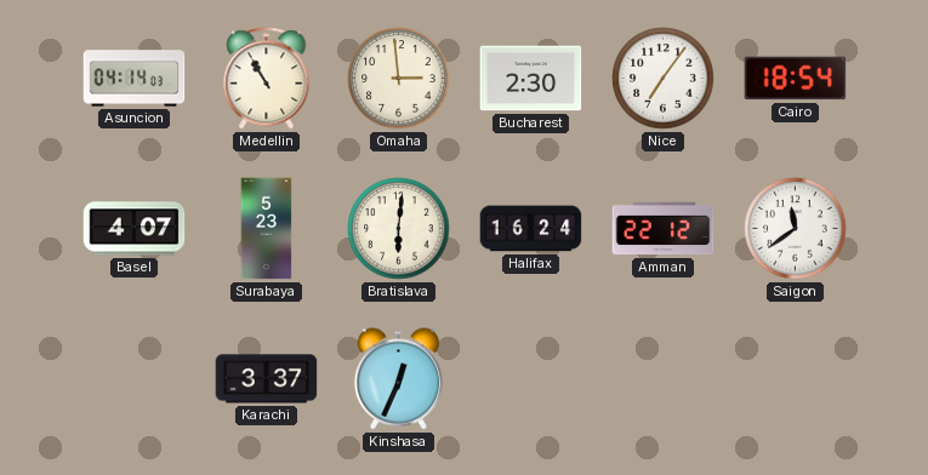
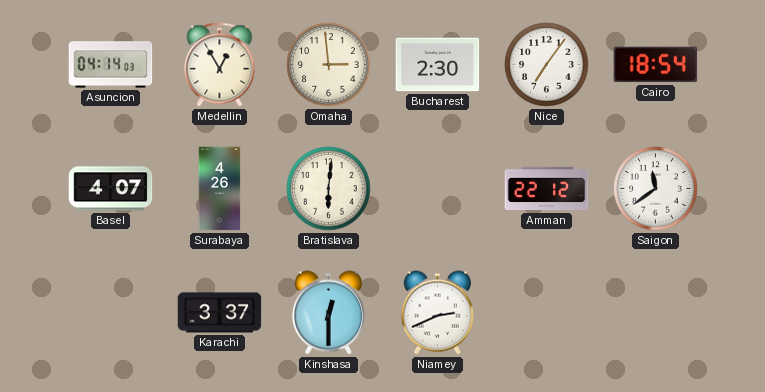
Medellin: 10:55 -> 12:55
Surabaya: 5:23 -> 4:26
Halifax: 16:24 -> none
Kinshasa: 12:34 -> 12:30
Niamey: none -> 2:41
